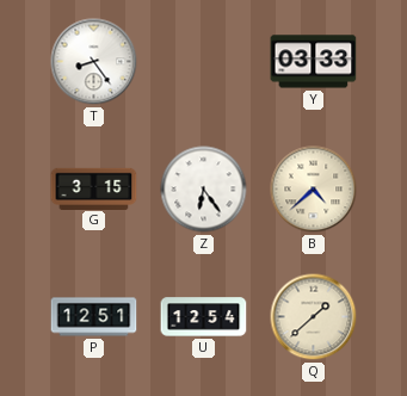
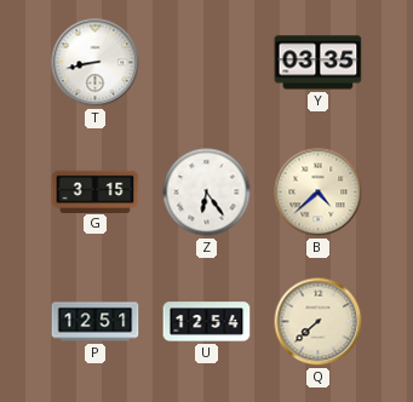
T: 8:24 -> 8:43
Y: 03:33 -> 03:35
Q: 1:38 -> 7:38
